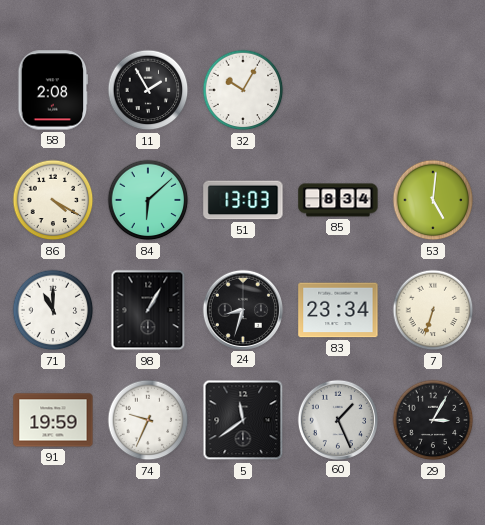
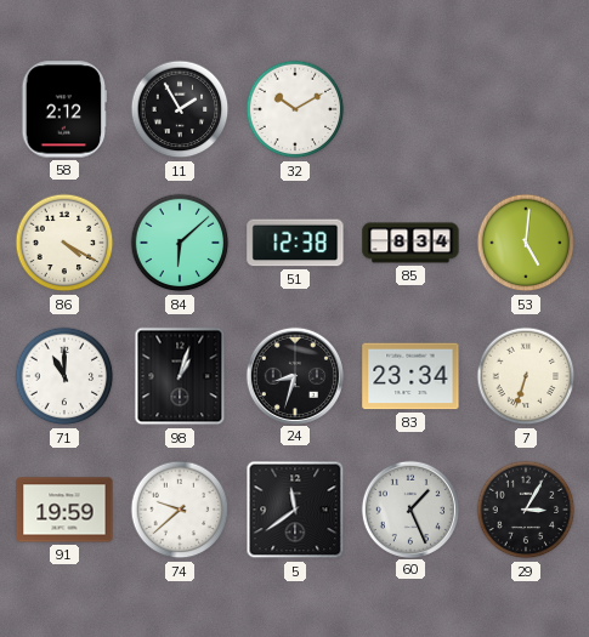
58: 2:08 -> 2:12
32: 10:05 -> 10:10
51: 13:03 -> 12:38
98: 1:05 -> 1:03
74: 9:34 -> 9:38
